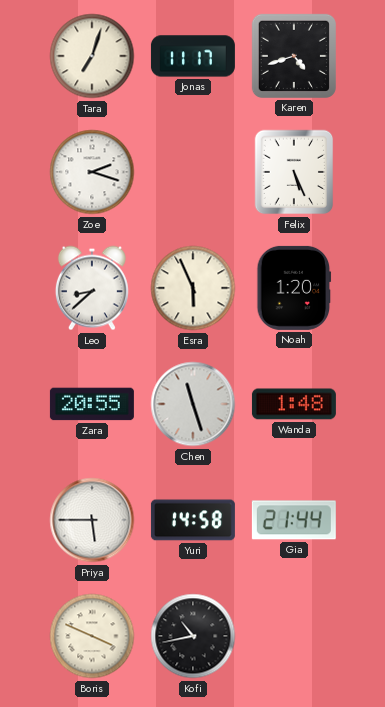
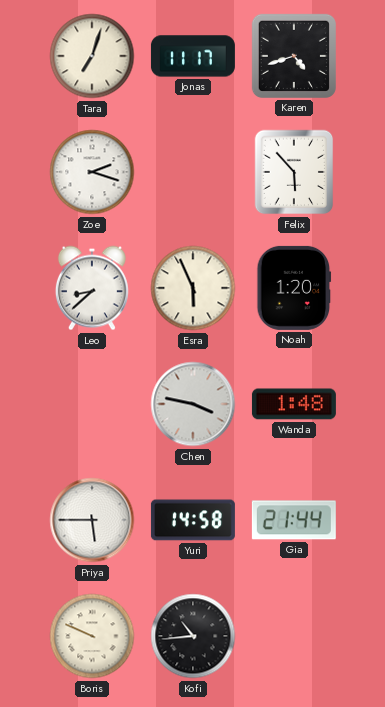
Felix: 5:26 -> 5:53
Zara: 20:55 -> none
Chen: 11:27 -> 3:47
Boris: 3:49 -> 9:49
Kofi: 10:43 -> 10:44
